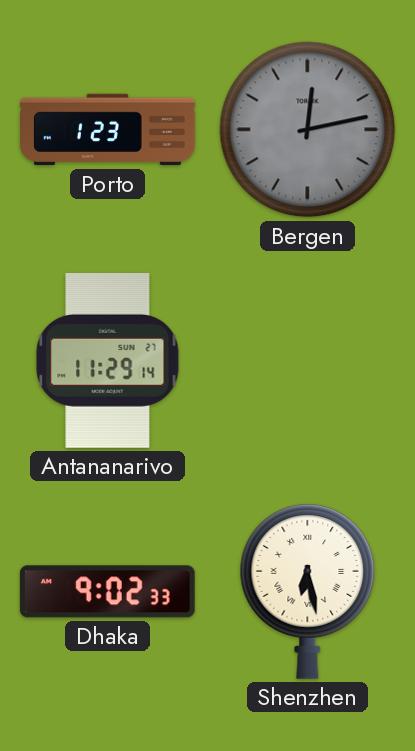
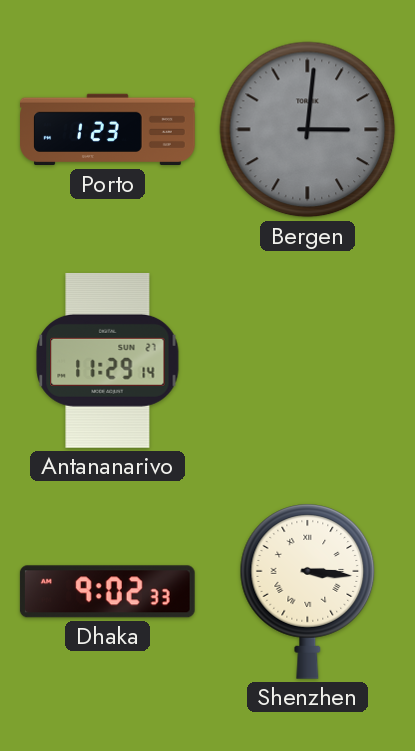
Bergen: 12:13 -> 3:01
Shenzhen: 6:28 -> 3:16
